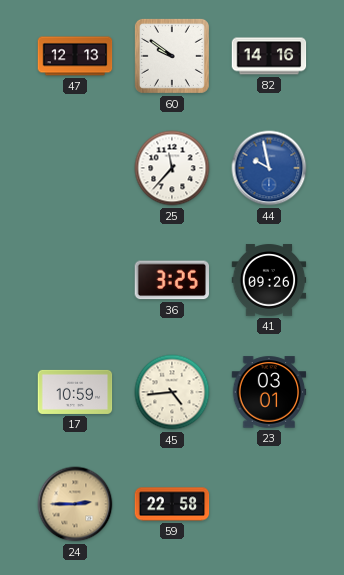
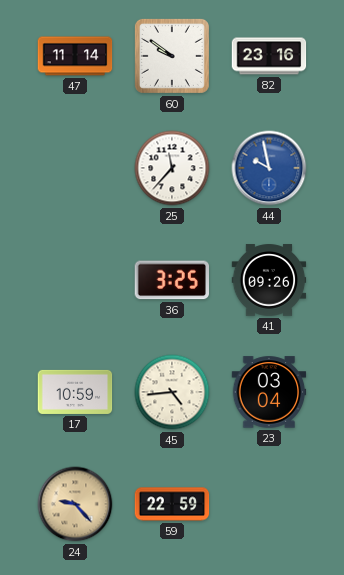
47: 12:13 -> 11:14
82: 14:16 -> 23:16
23: 03:01 -> 03:04
24: 2:45 -> 9:23
59: 22:58 -> 22:59
